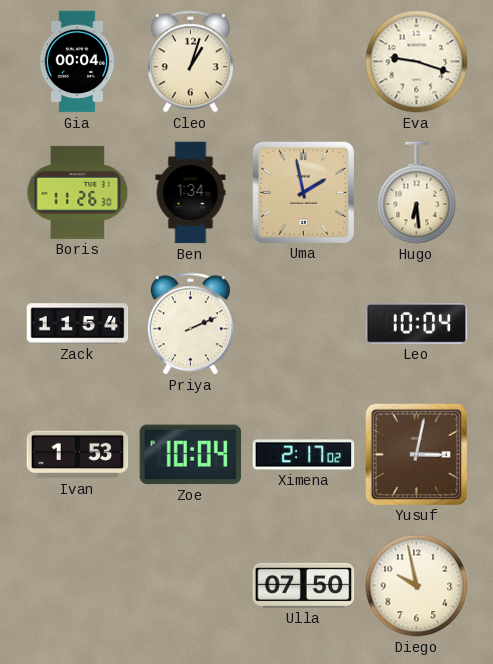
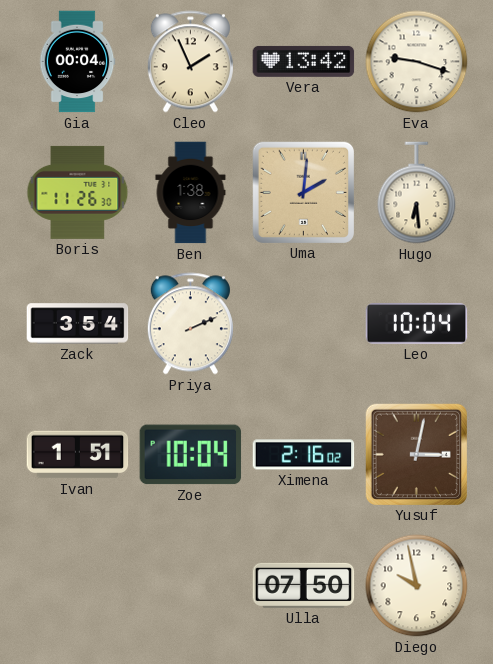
Cleo: 1:03 -> 1:56
Vera: none -> 13:42
Ben: 1:34 -> 1:38
Uma: 1:58 -> 2:01
Zack: 11:54 -> 3:54
Ivan: 1:53 -> 1:51
Ximena: 2:17 -> 2:16
